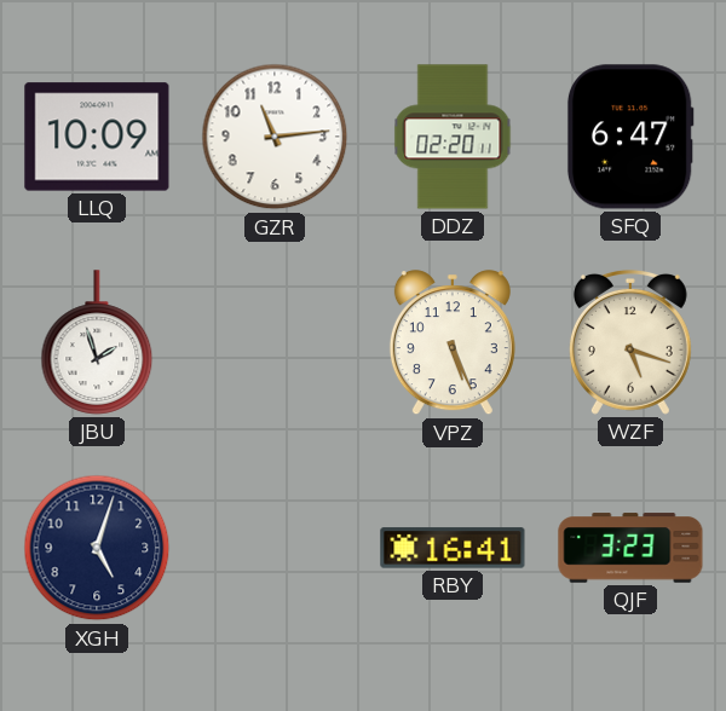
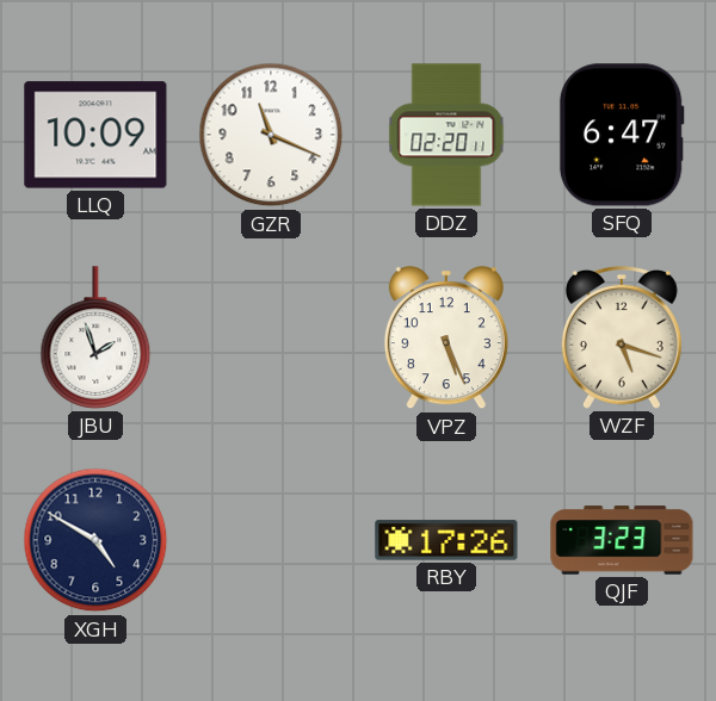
GZR: 11:14 -> 11:19
XGH: 5:03 -> 4:50
RBY: 16:41 -> 17:26
